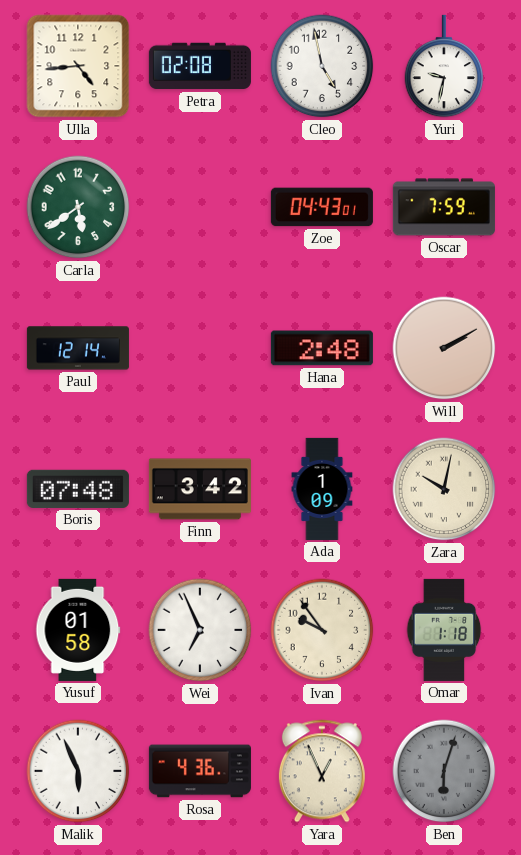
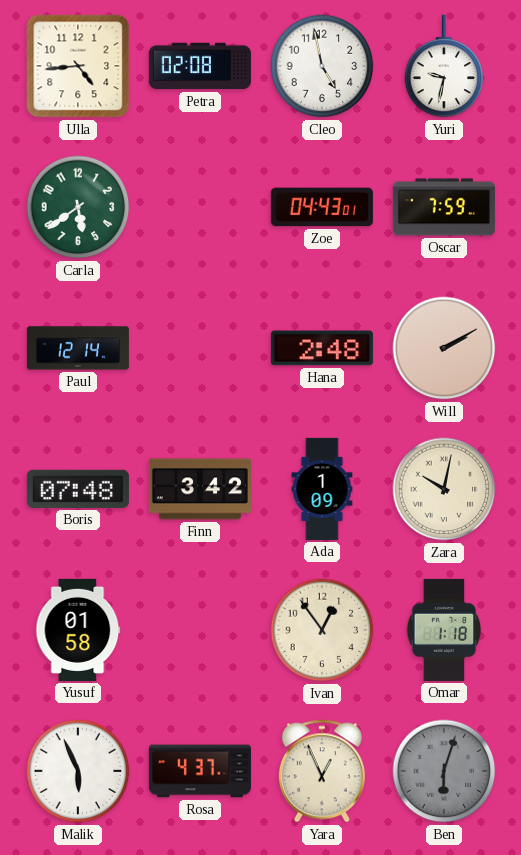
Wei: 6:56 -> none
Ivan: 9:54 -> 12:54
Rosa: 4:36 -> 4:37
